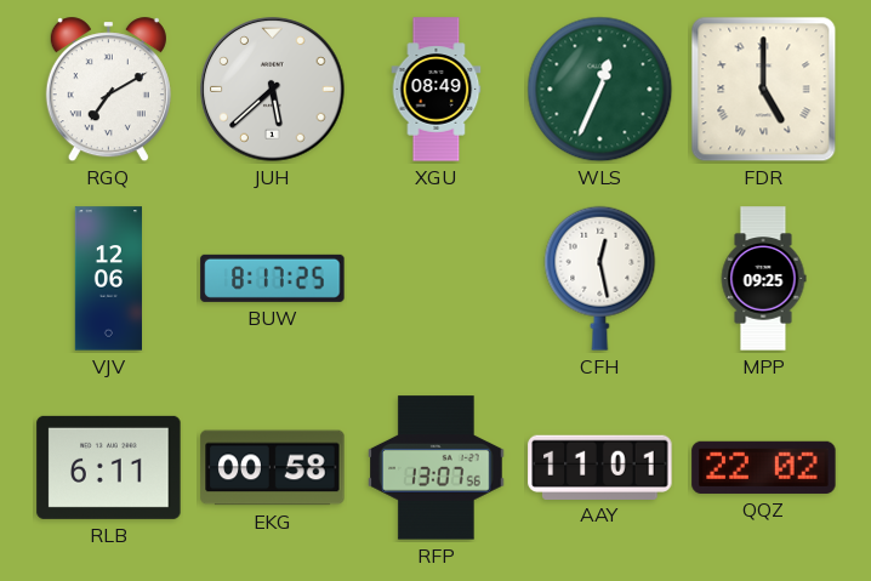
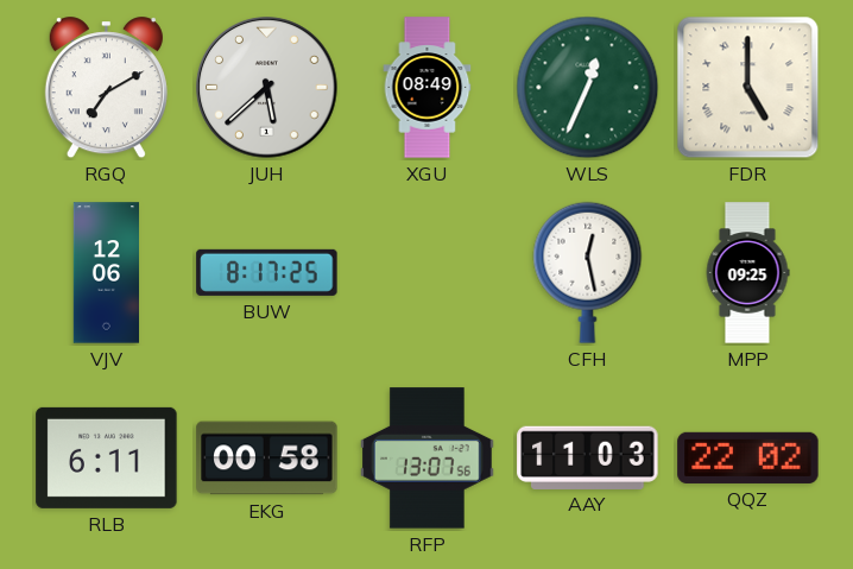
AAY: 11:01 -> 11:03
